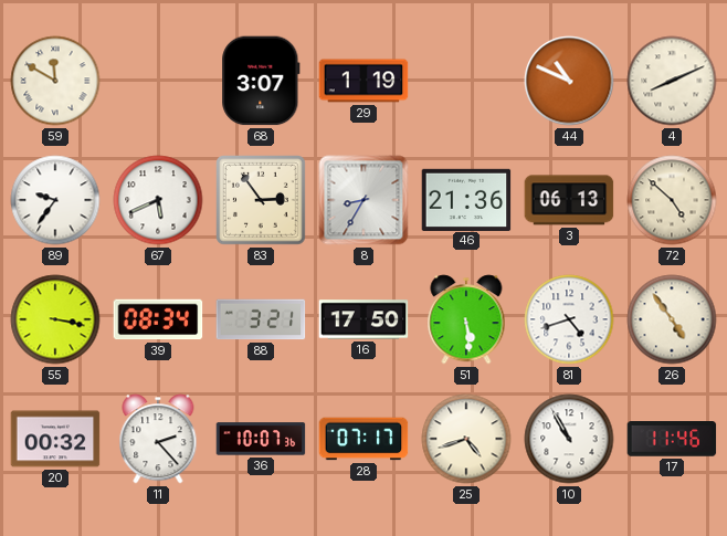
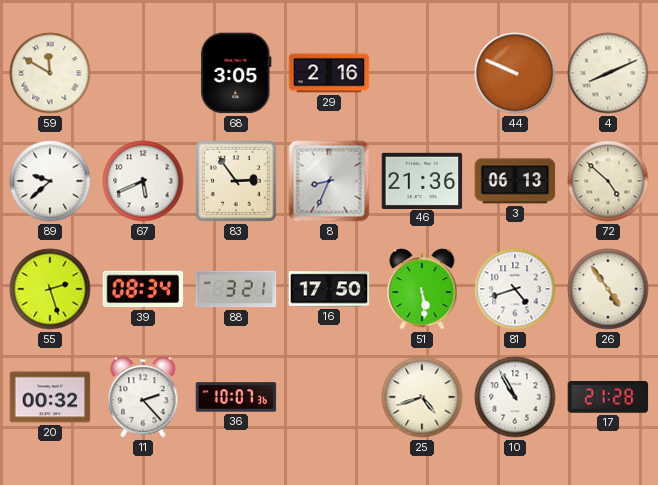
68: 3:07 -> 3:05
29: 1:19 -> 2:16
44: 10:49 -> 9:49
89: 9:36 -> 9:38
8: 8:35 -> 8:34
55: 3:17 -> 2:27
28: 07:17 -> none
17: 11:46 -> 21:28
